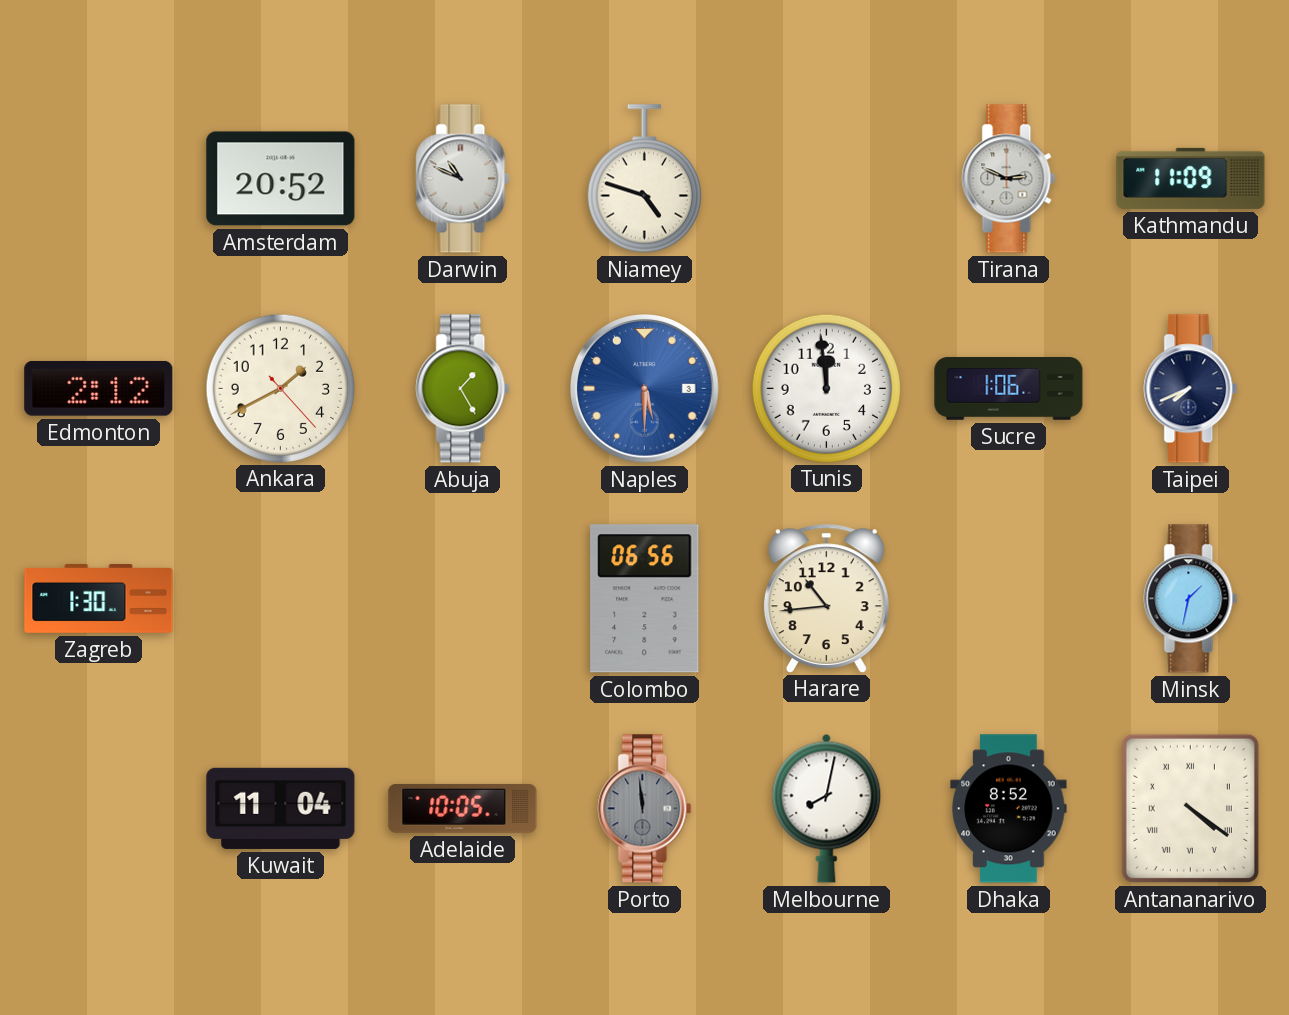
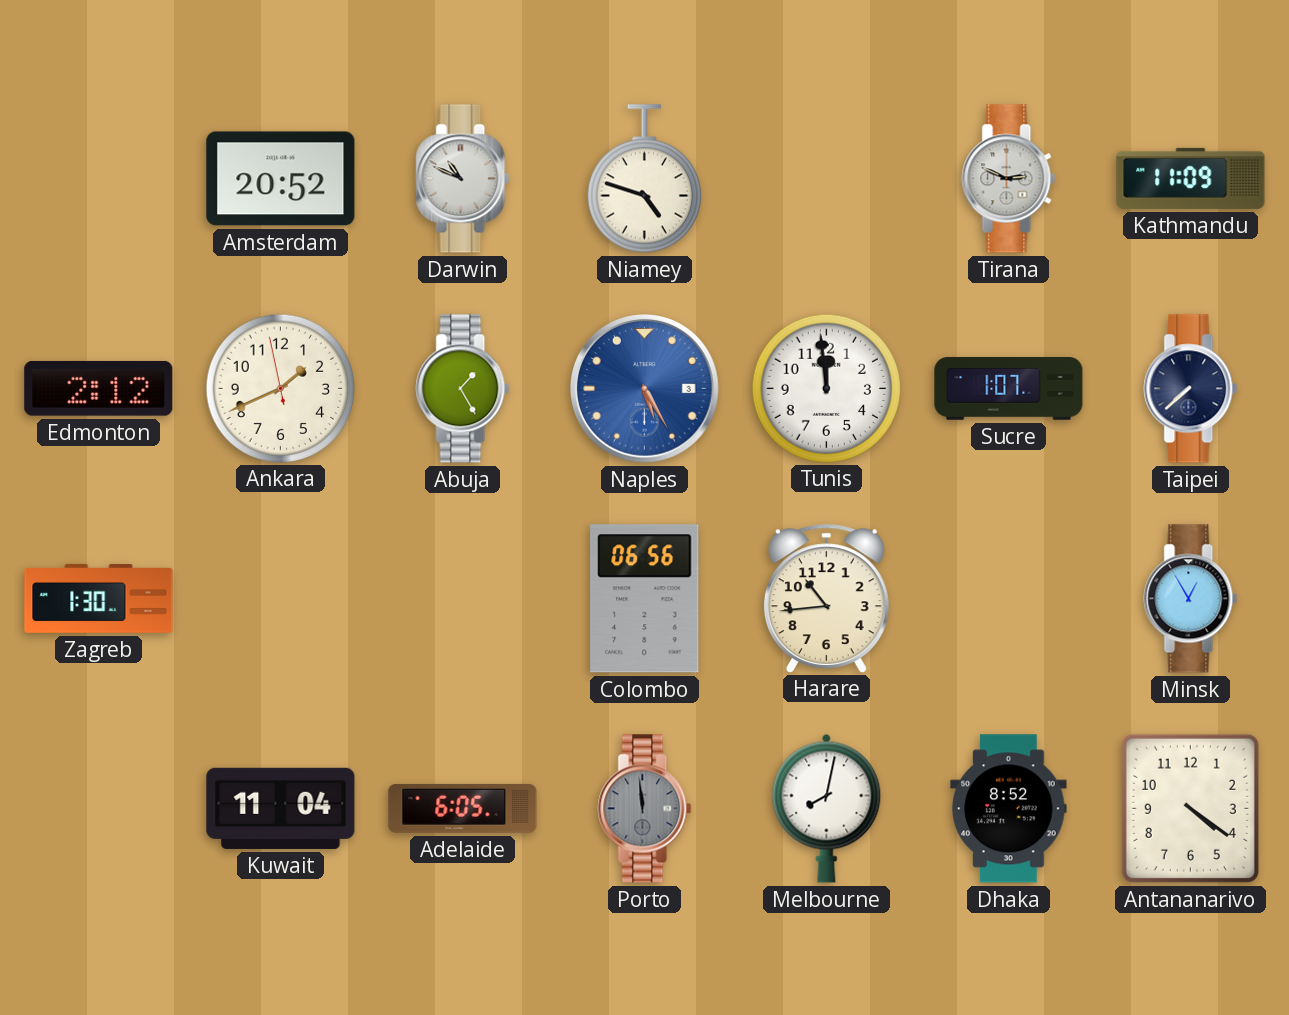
Ankara: 1:40:23 -> 1:40:58
Naples: 5:30 -> 5:25
Sucre: 1:06 -> 1:07
Taipei: 7:41 -> 7:38
Minsk: 1:32 -> 12:55
Adelaide: 10:05 -> 6:05
Antananarivo numerals: Roman -> Arabic
